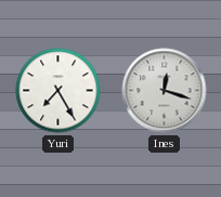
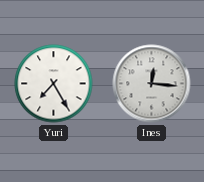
Ines: 12:18 -> 12:16
